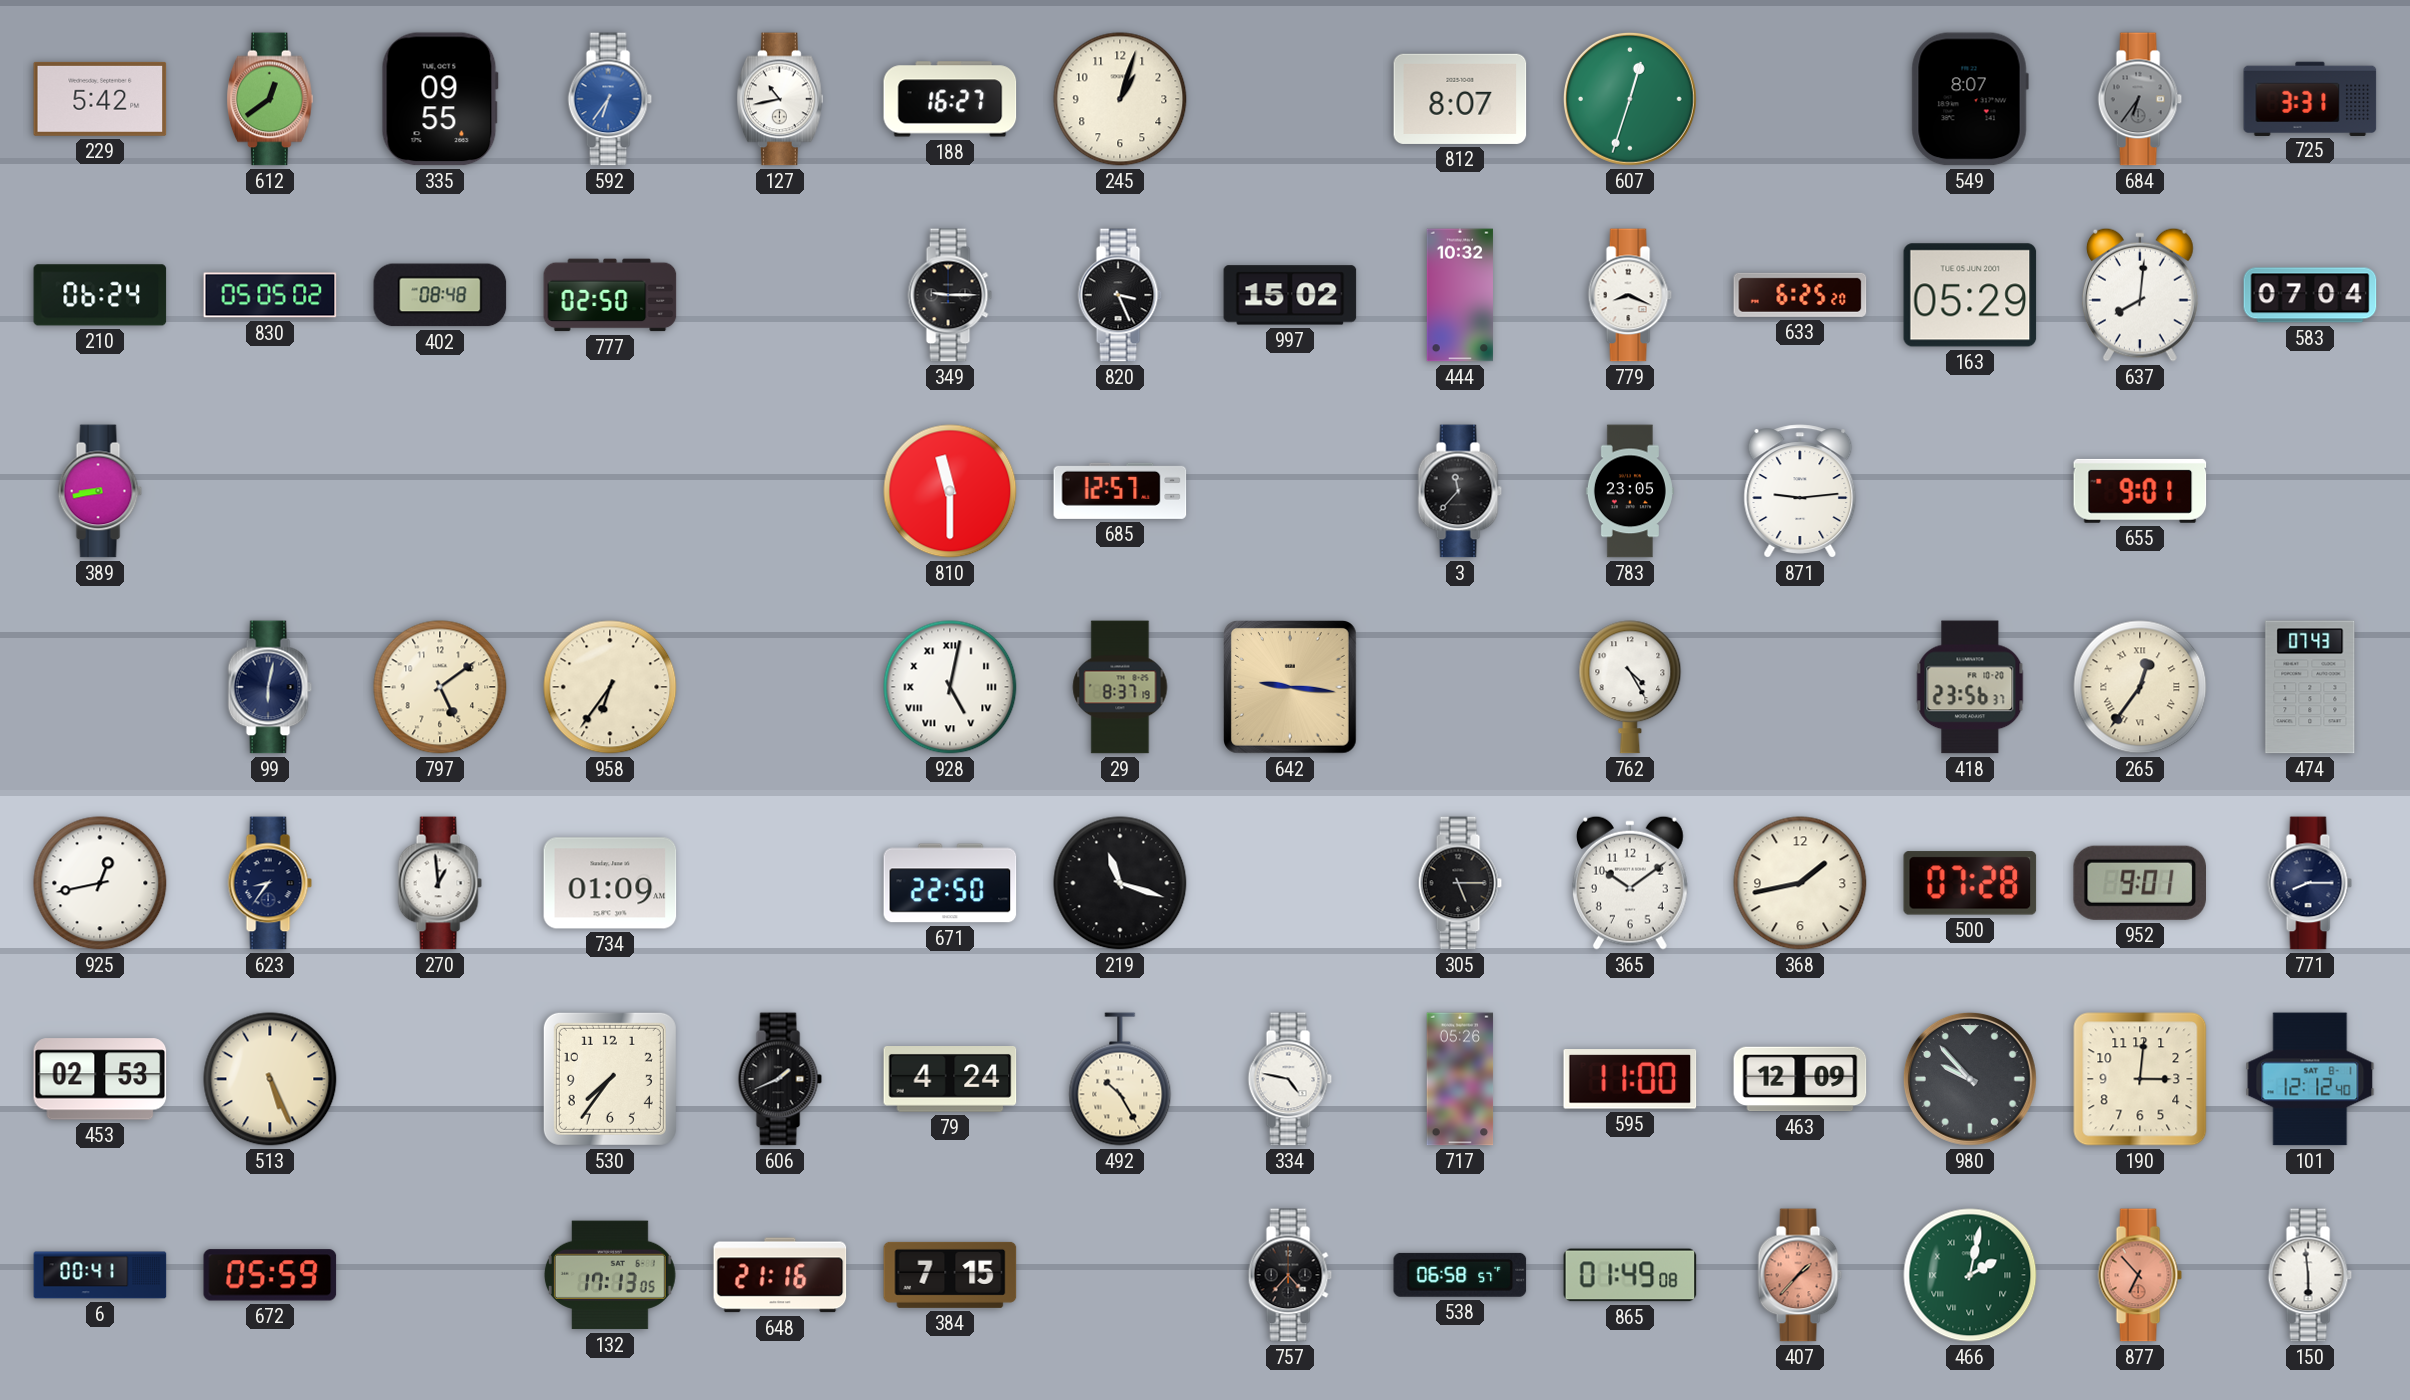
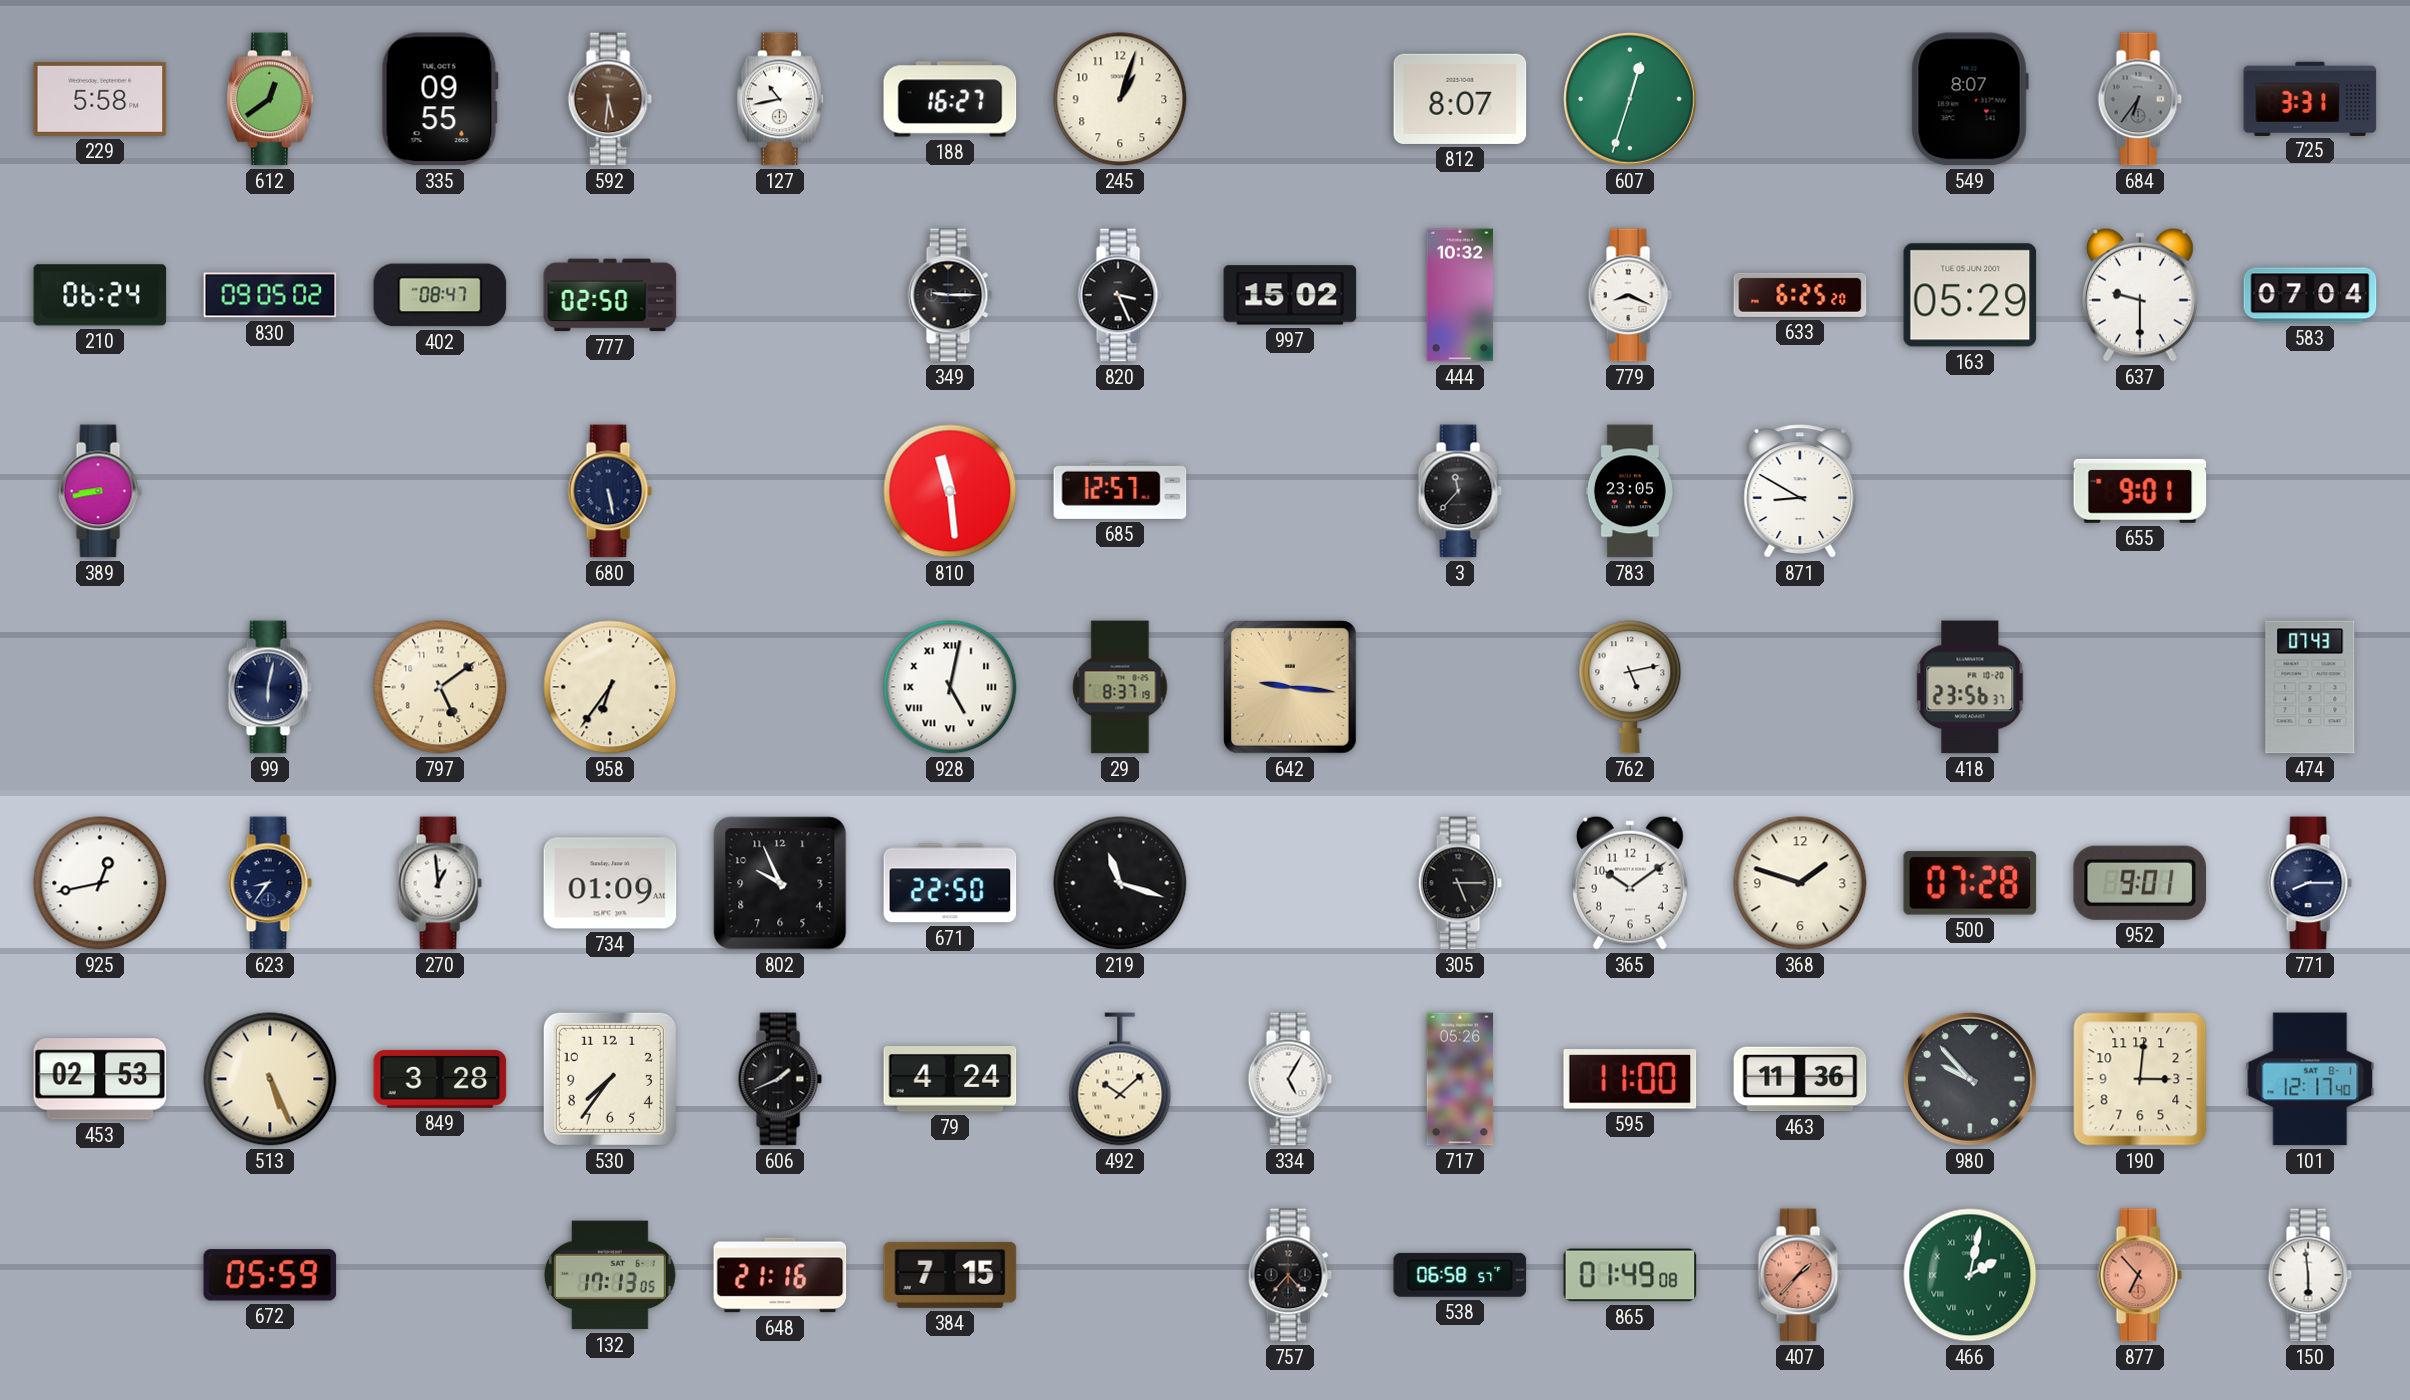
229: 5:42 -> 5:58
592: 6:36 -> 5:31
592 dial: blue -> brown
830: 05:05 -> 09:05
402: 08:48 -> 08:47
637: 8:01 -> 9:30
680: none -> 5:28
810: 11:30 -> 11:29
871: 9:14 -> 8:50
762: 4:25 -> 5:13
265: 12:36 -> none
802: none -> 9:56
368: 1:43 -> 1:48
849: none -> 3:28
492: 10:25 -> 10:08
334: 4:47 -> 5:05
463: 12:09 -> 11:36
101: 12:12 -> 12:17
6: 00:41 -> none
